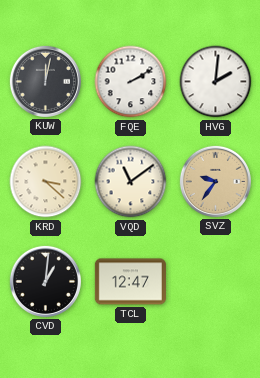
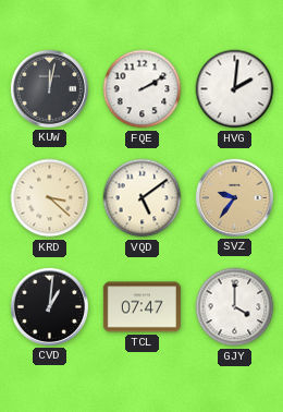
VQD: 11:09 -> 5:09
TCL: 12:47 -> 07:47
GJY: none -> 4:00
